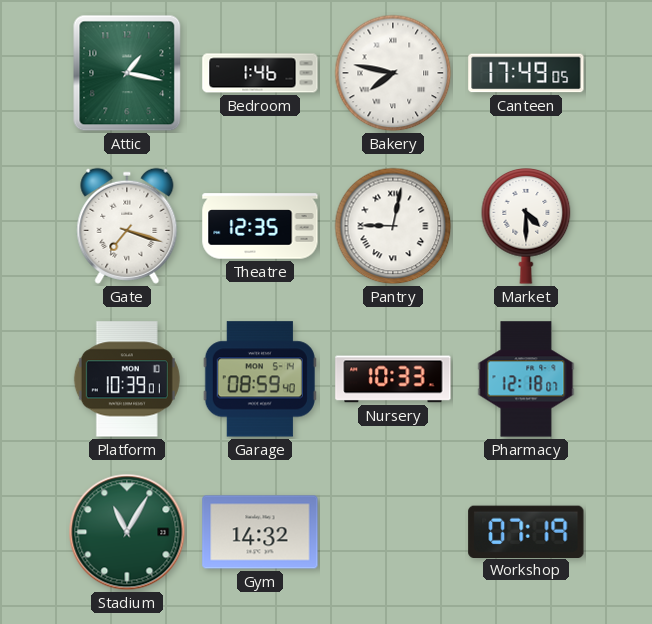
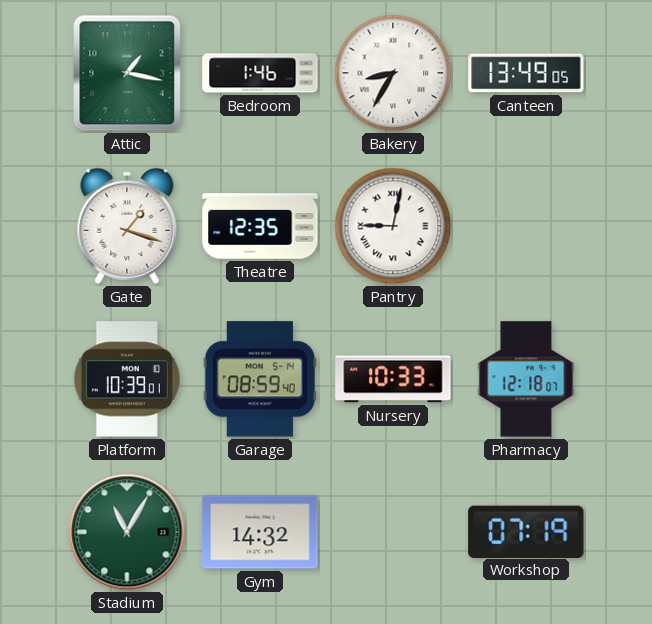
Bakery: 7:47 -> 8:35
Canteen: 17:49 -> 13:49
Gate: 7:18 -> 1:18
Market: 4:30 -> none
